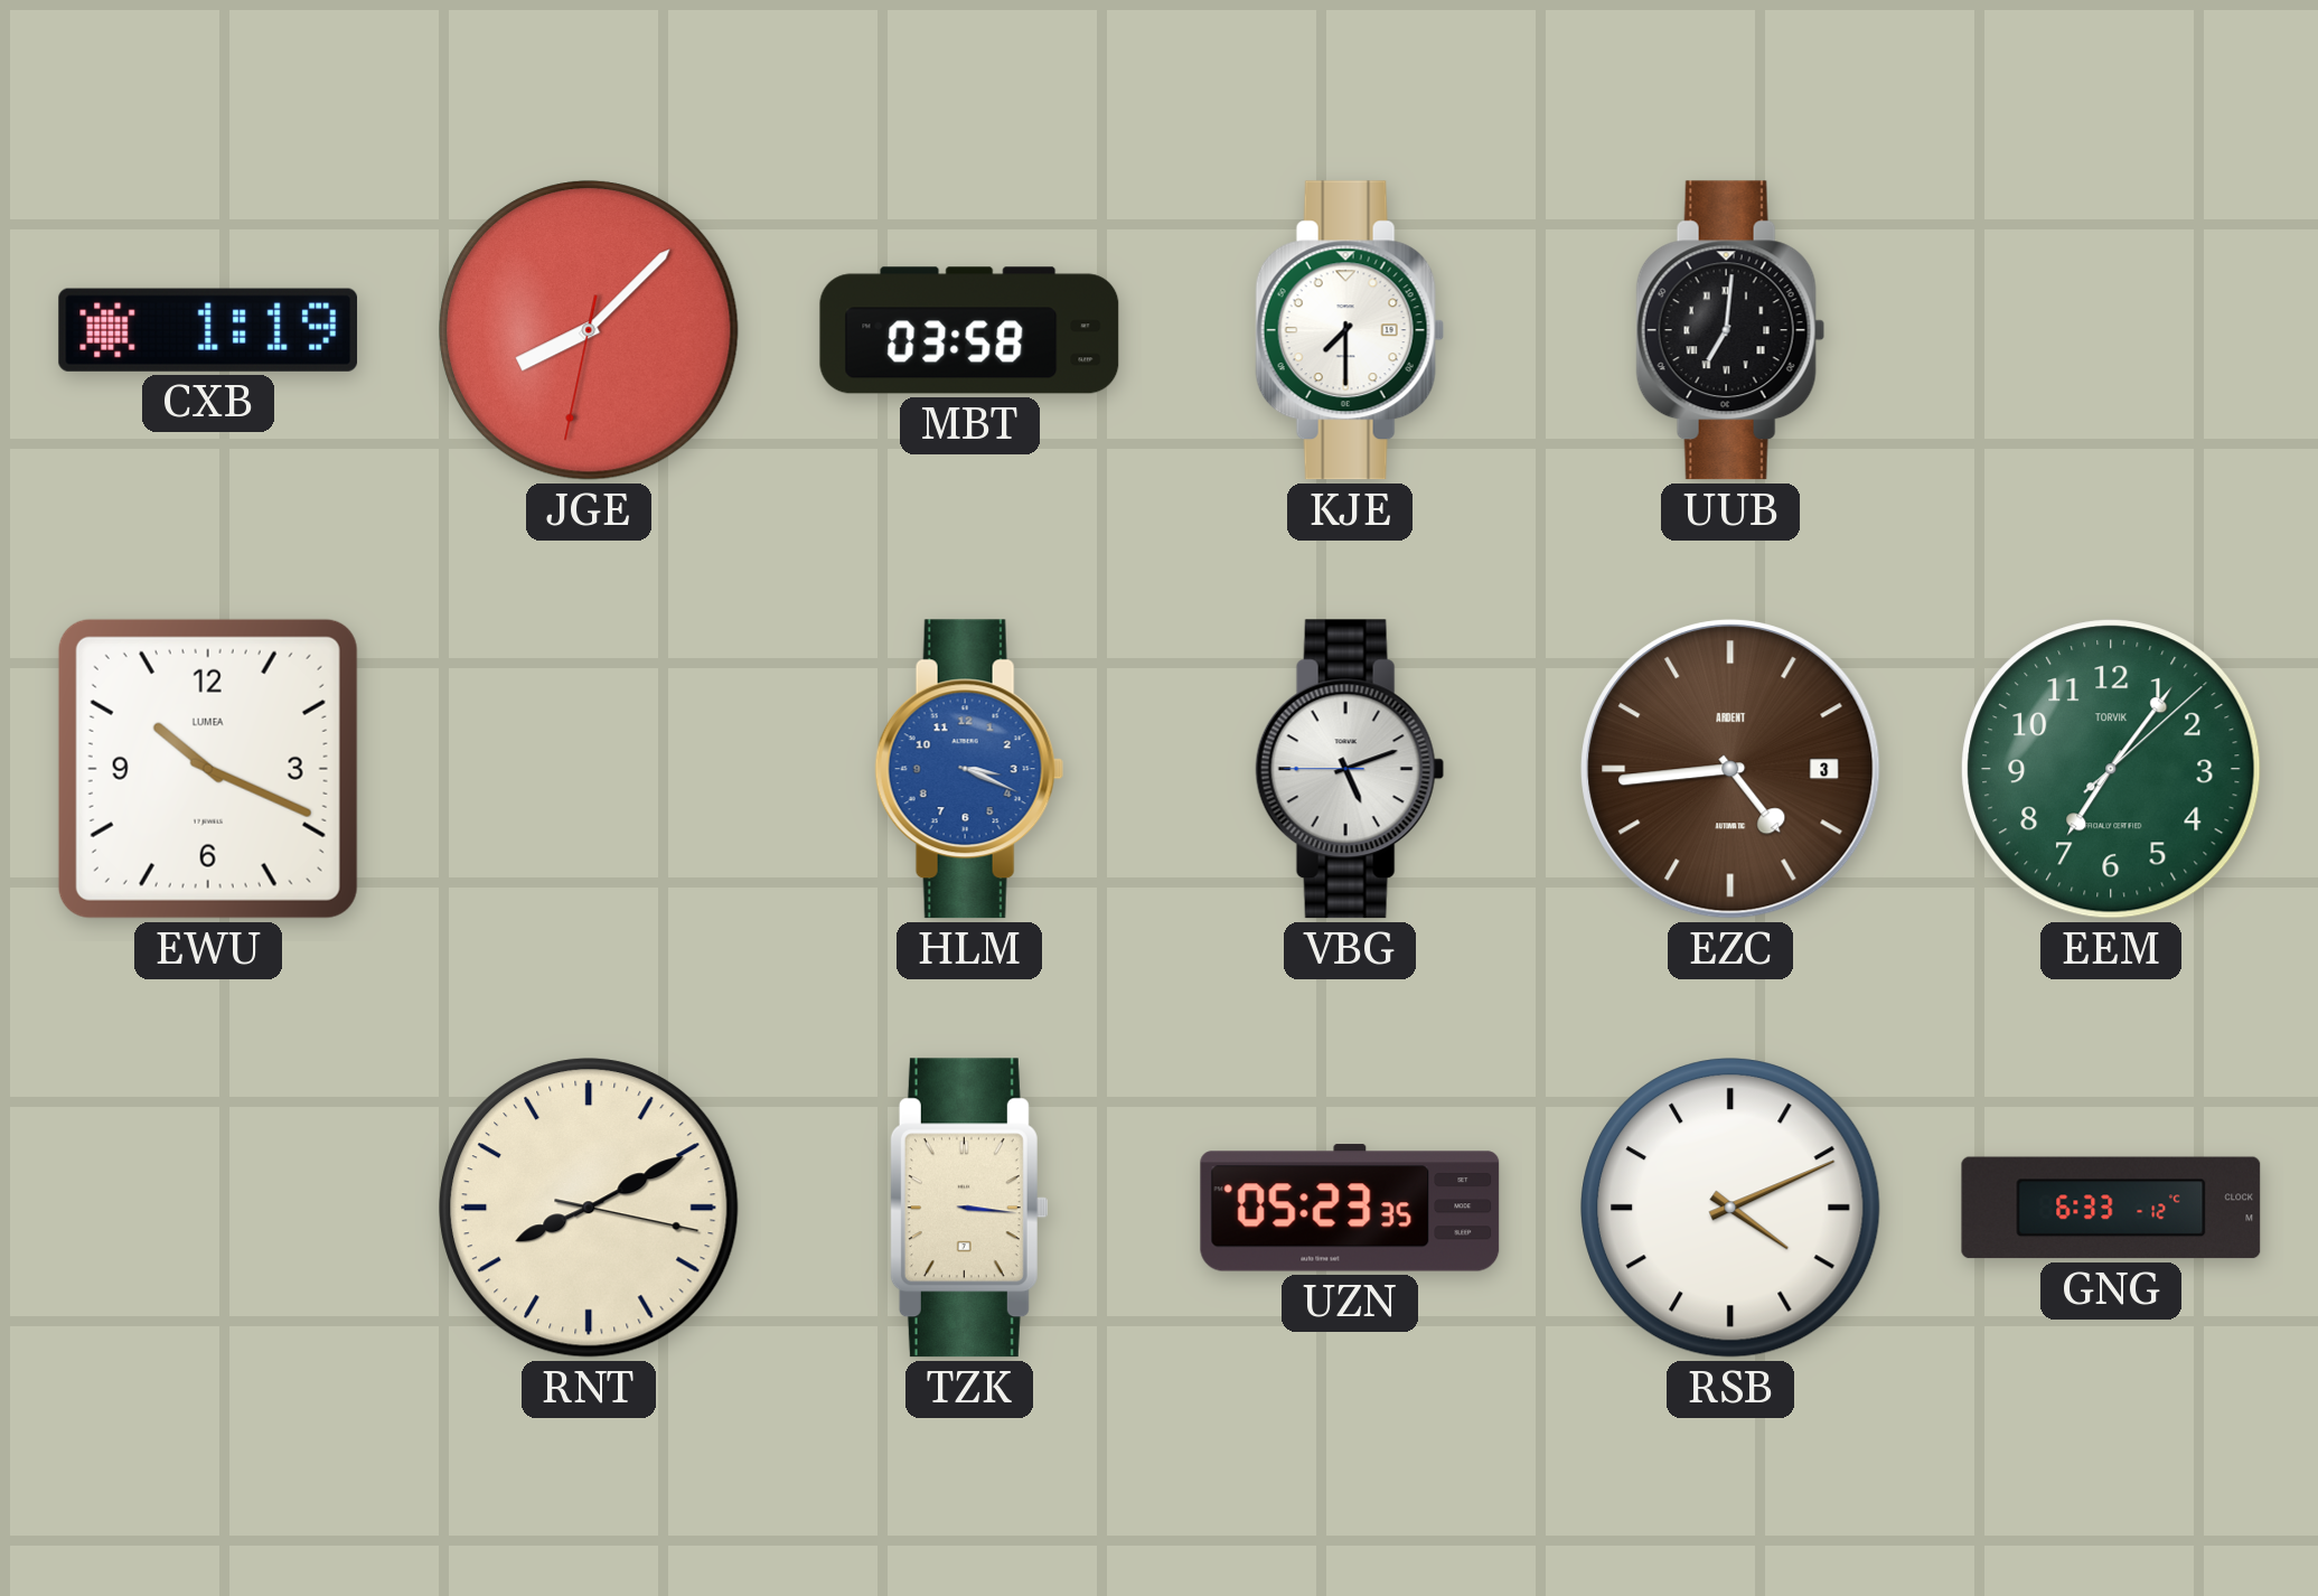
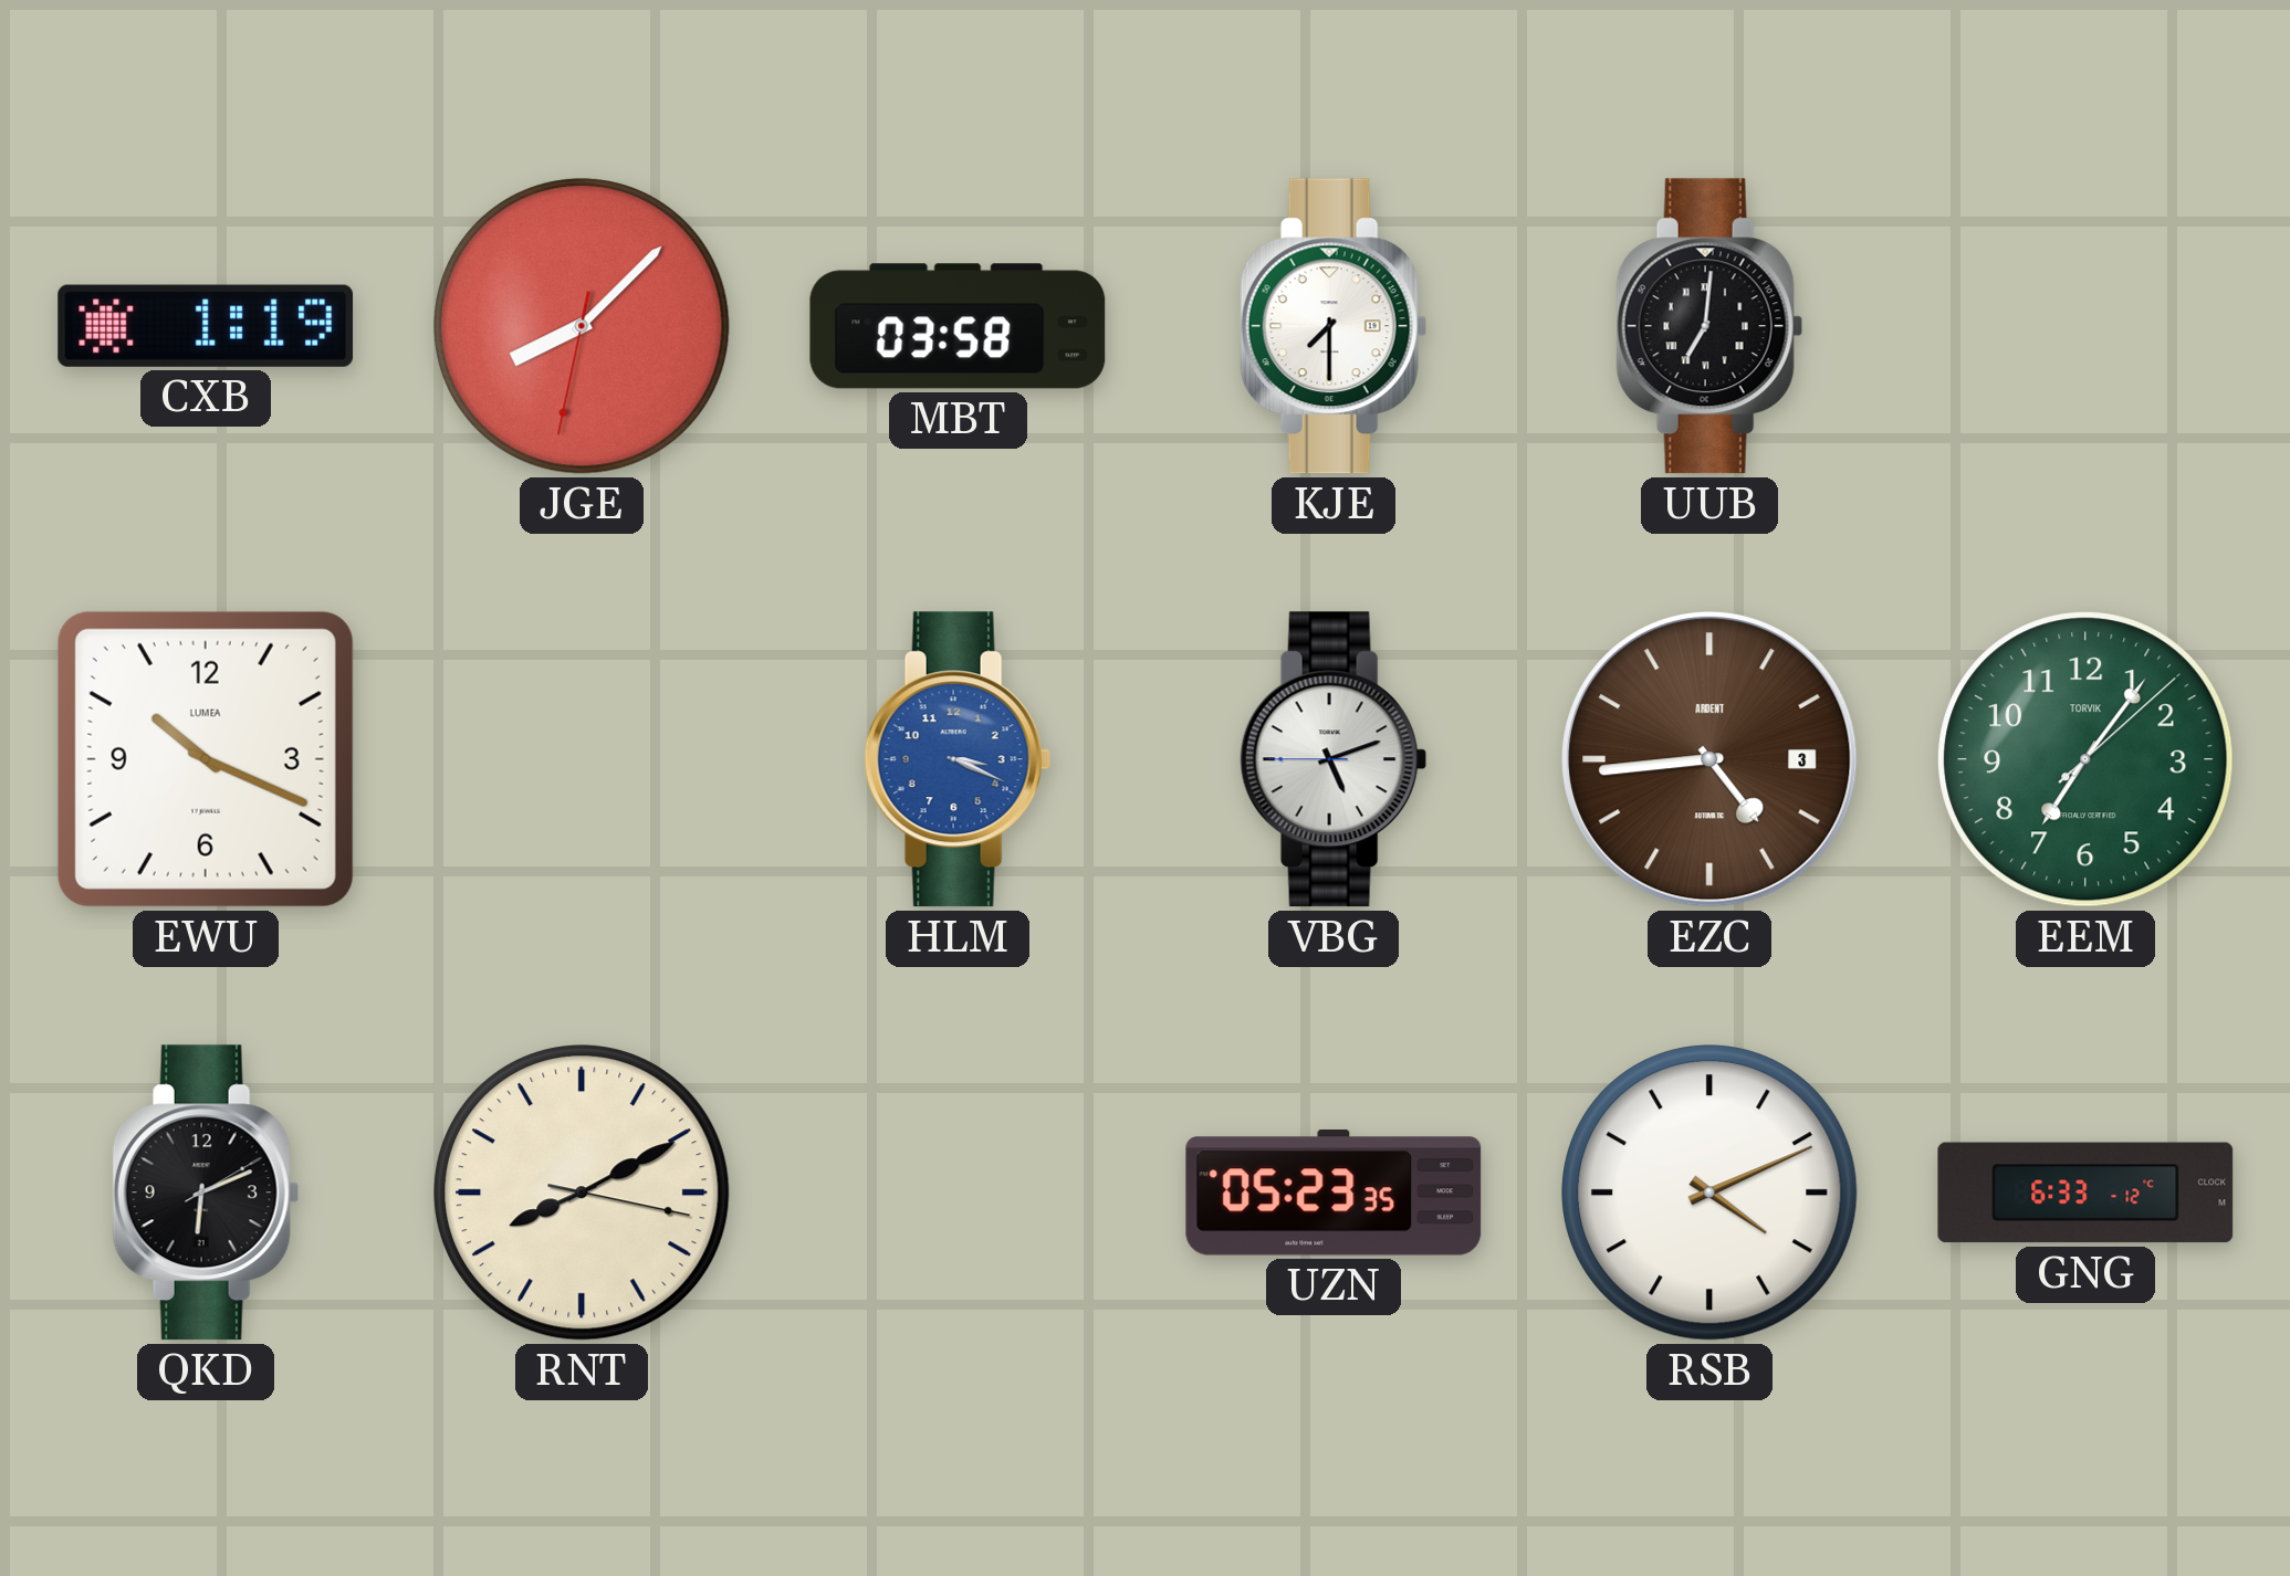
QKD: none -> 6:11
TZK: 3:16 -> none
